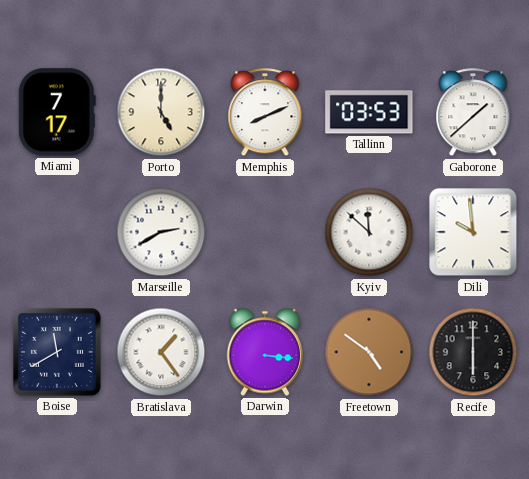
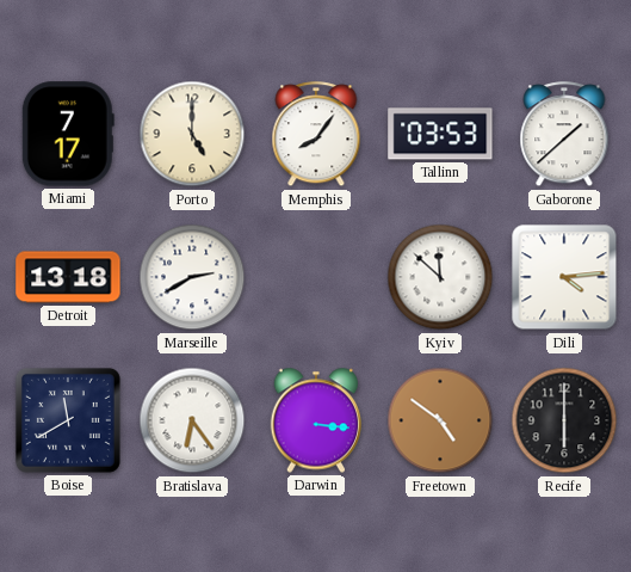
Memphis: 8:11 -> 8:06
Detroit: none -> 13:18
Dili: 9:59 -> 4:14
Bratislava: 1:24 -> 6:24
